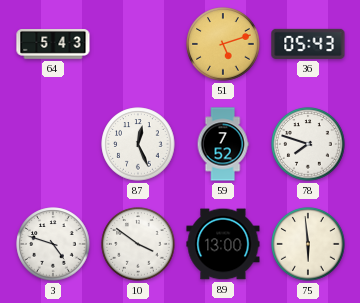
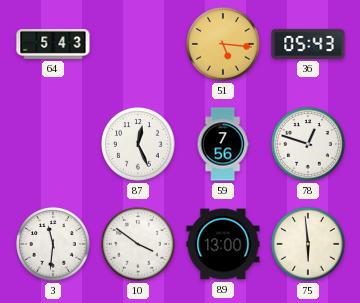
51: 5:12 -> 5:16
59: 7:52 -> 7:56
78: 7:48 -> 12:48
3: 4:48 -> 11:31
